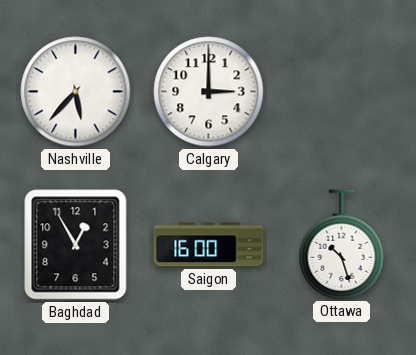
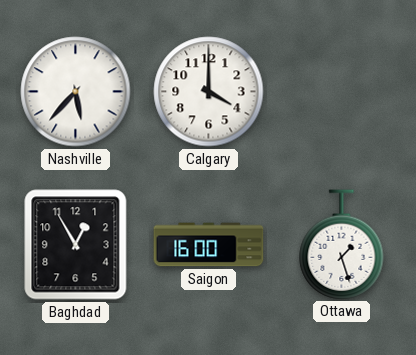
Calgary: 3:00 -> 4:00
Ottawa: 10:27 -> 1:27
